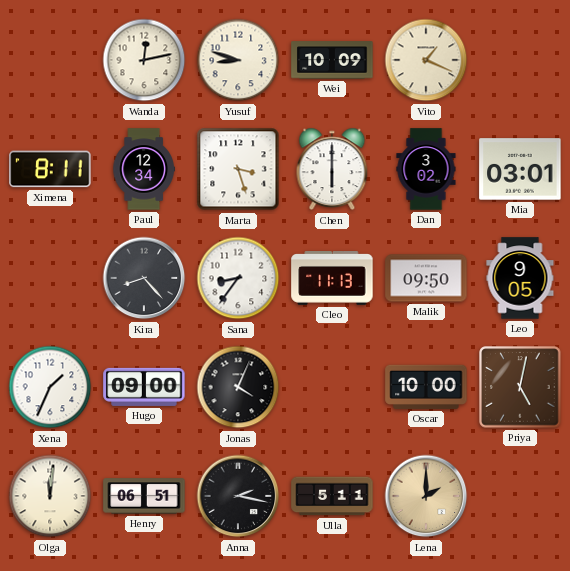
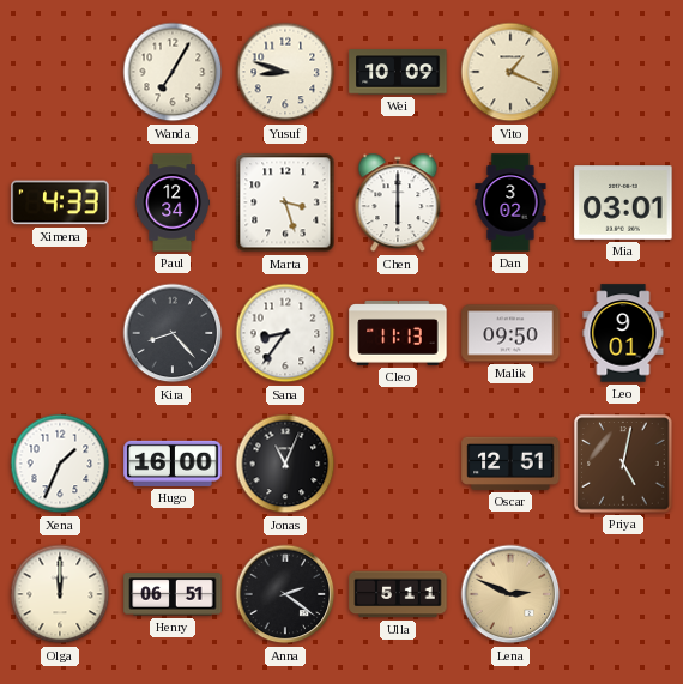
Wanda: 12:13 -> 7:05
Ximena: 8:11 -> 4:33
Leo: 9:05 -> 9:01
Hugo: 09:00 -> 16:00
Jonas: 4:04 -> 11:04
Oscar: 10:00 -> 12:51
Olga: 12:01 -> 12:00
Anna: 2:17 -> 2:21
Lena: 2:00 -> 2:49
